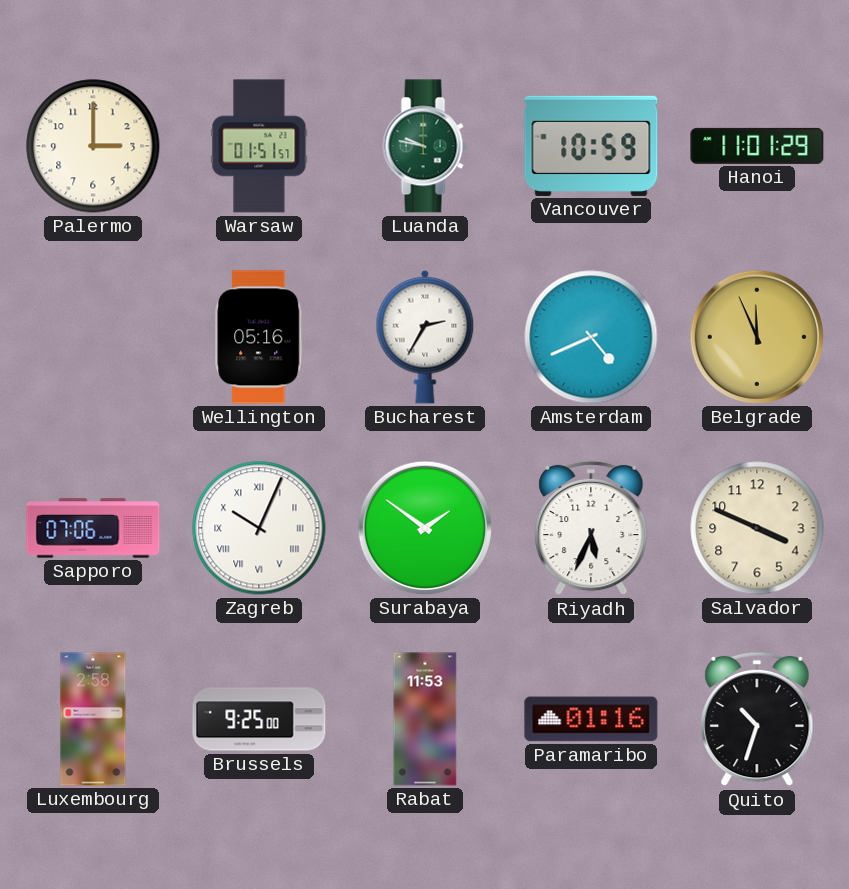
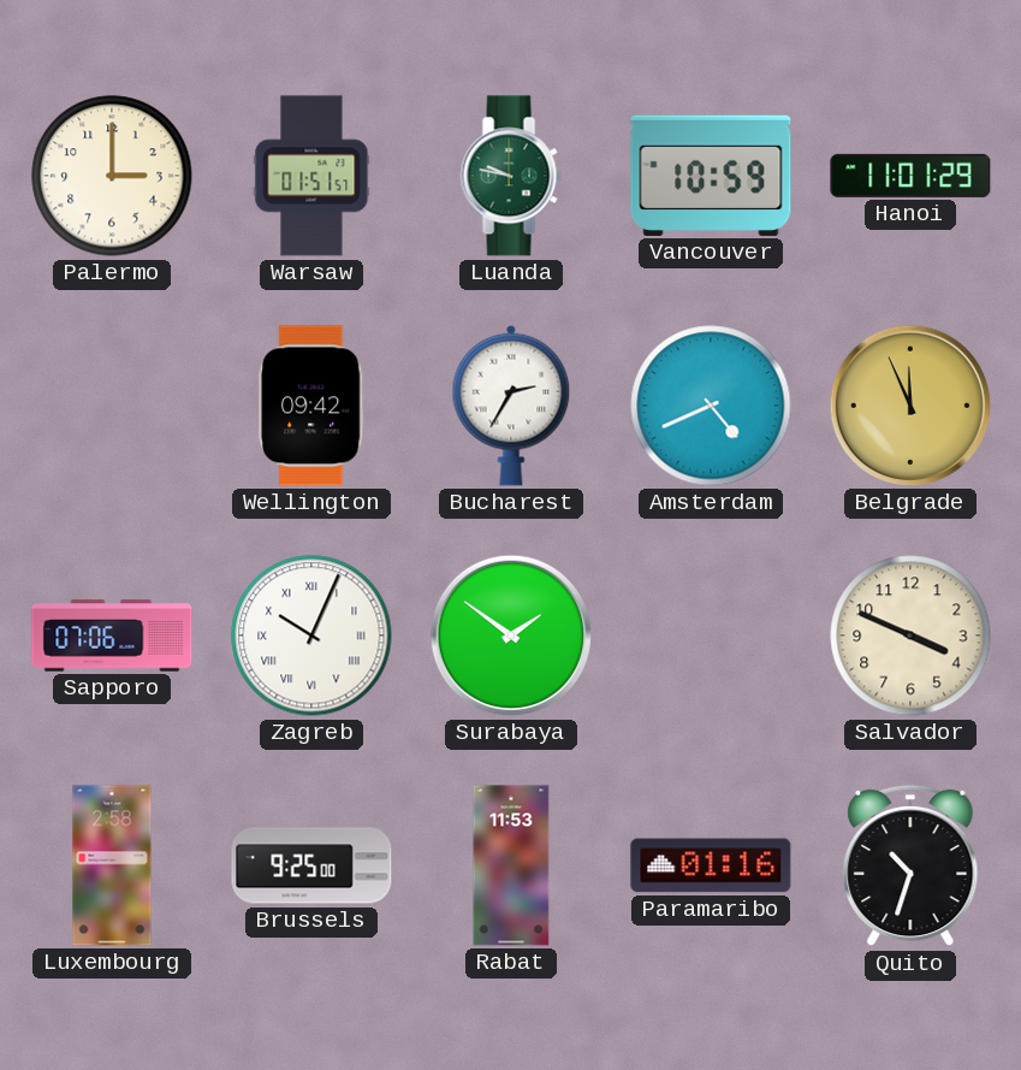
Wellington: 05:16 -> 09:42
Riyadh: 5:34 -> none
